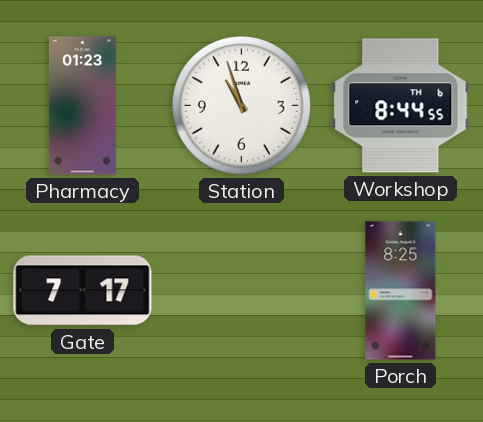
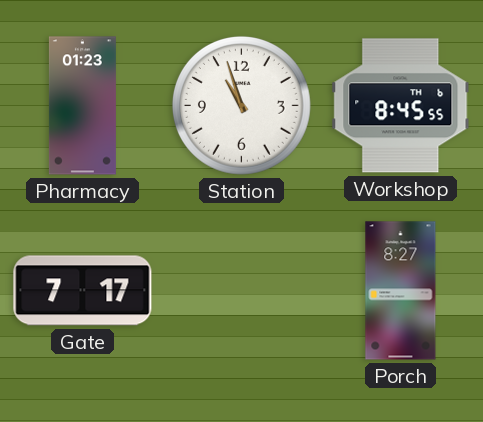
Workshop: 8:44 -> 8:45
Porch: 8:25 -> 8:27
